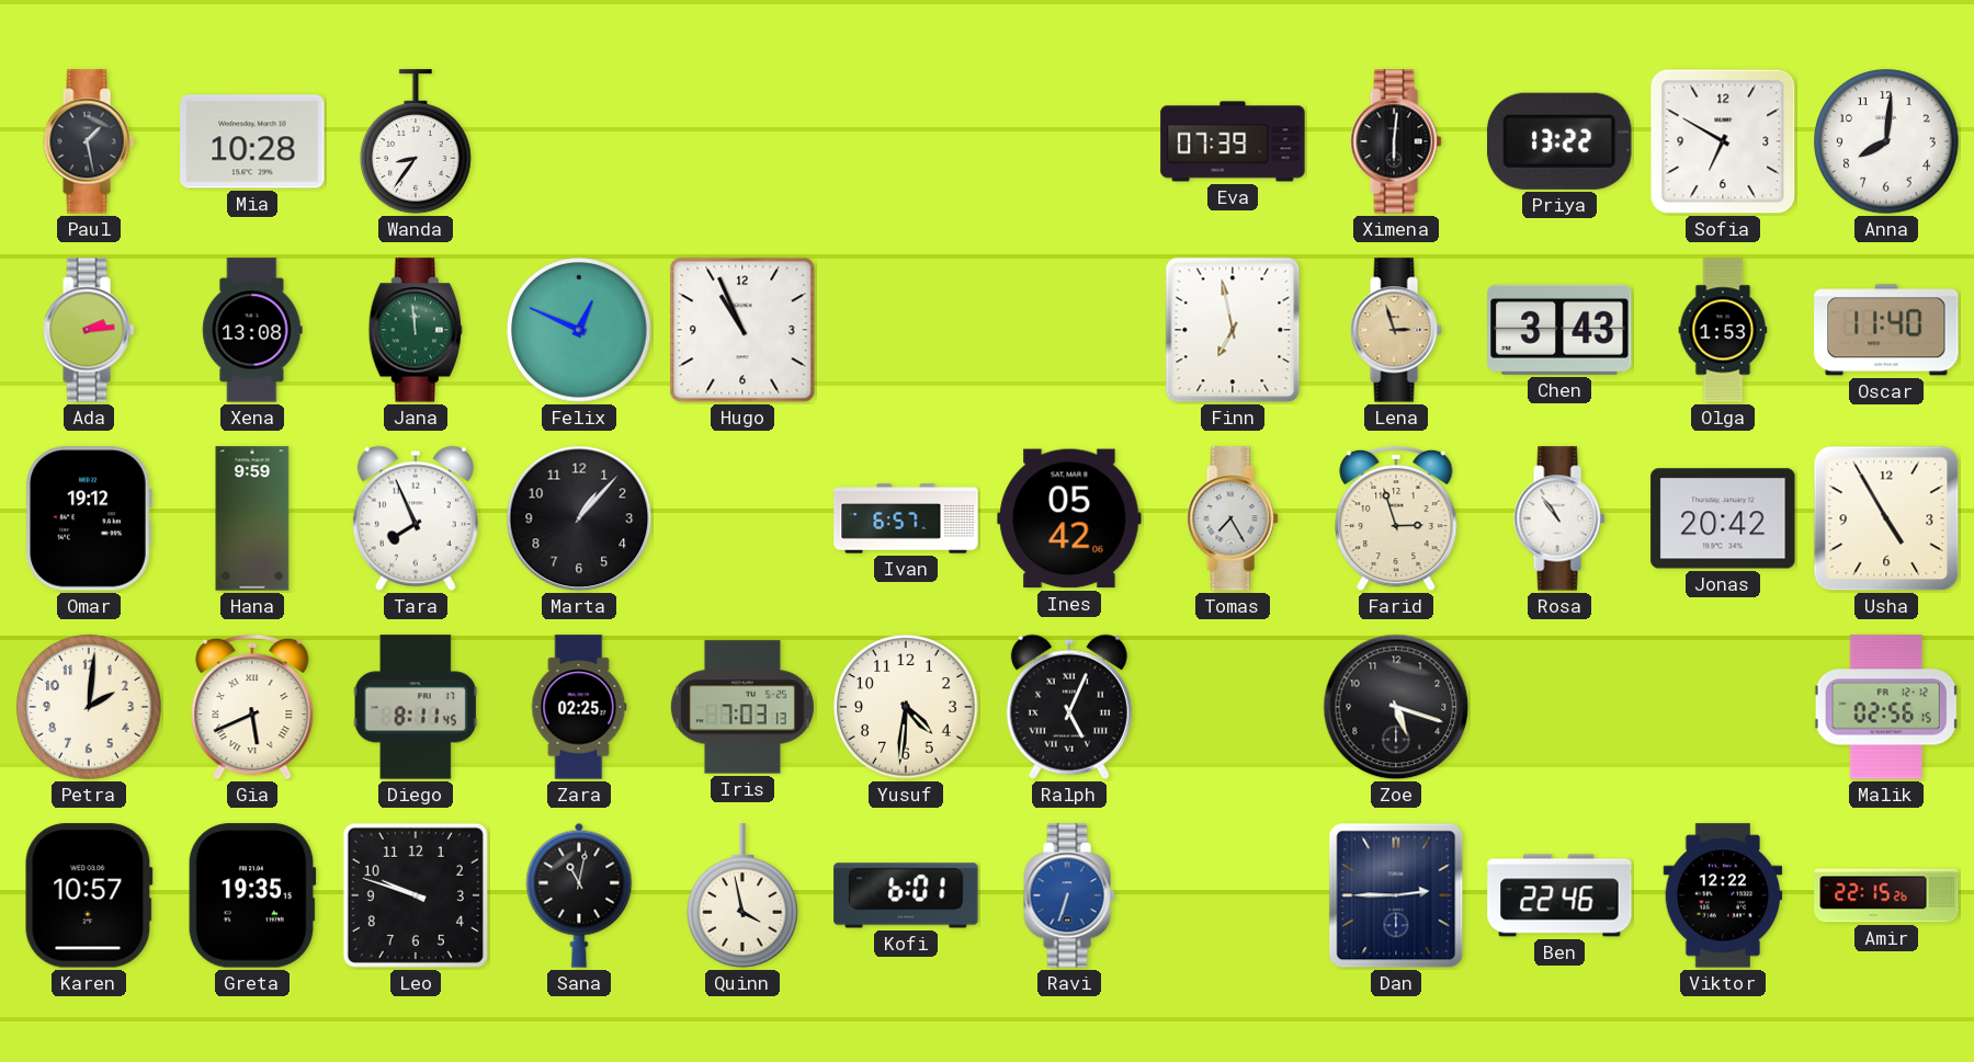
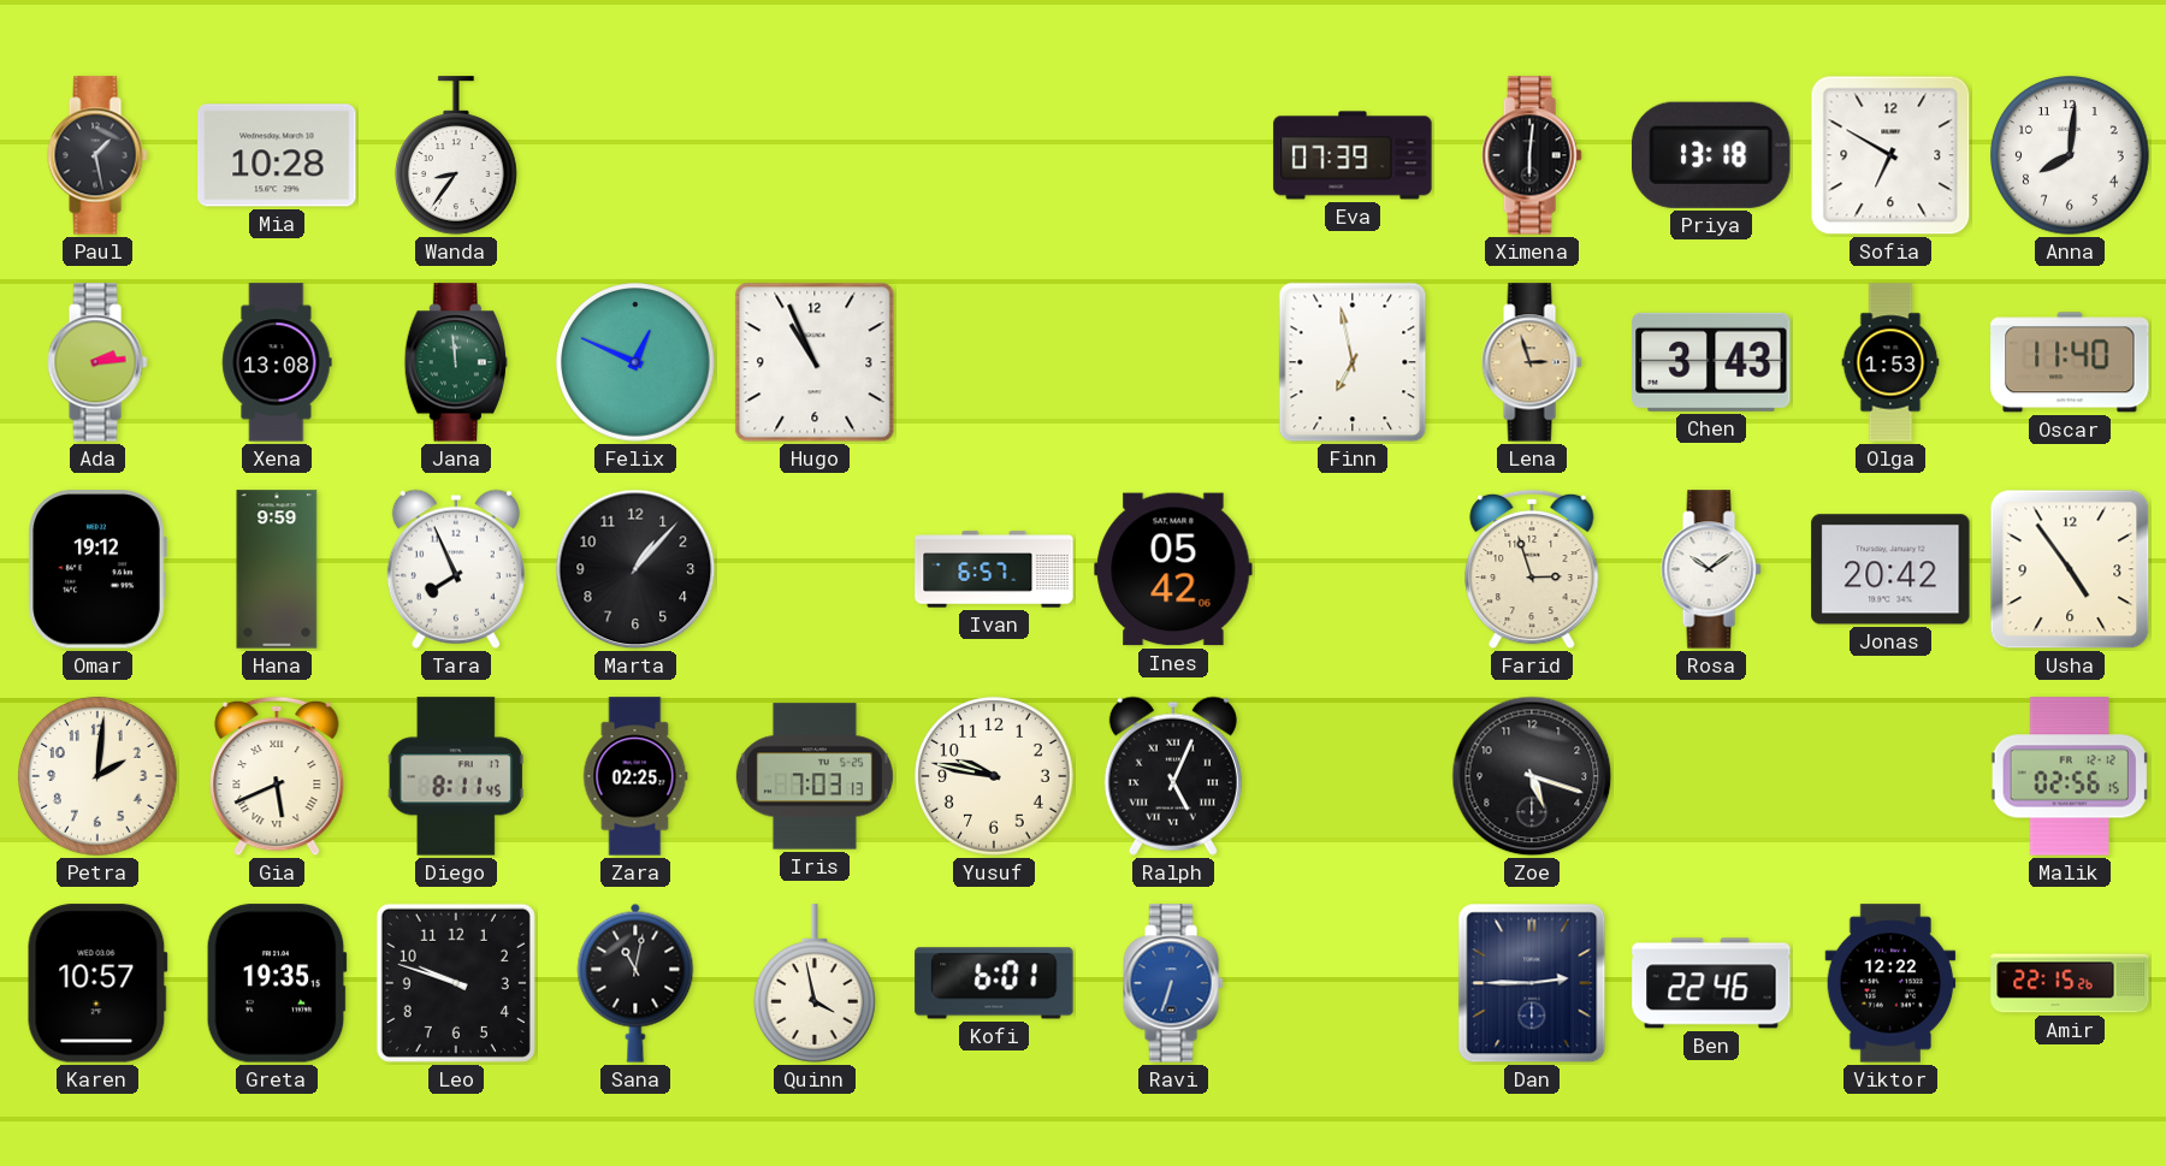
Priya: 13:22 -> 13:18
Tomas: 7:25 -> none
Rosa: 10:54 -> 10:09
Usha: 4:55 -> 4:54
Yusuf: 4:31 -> 9:47
